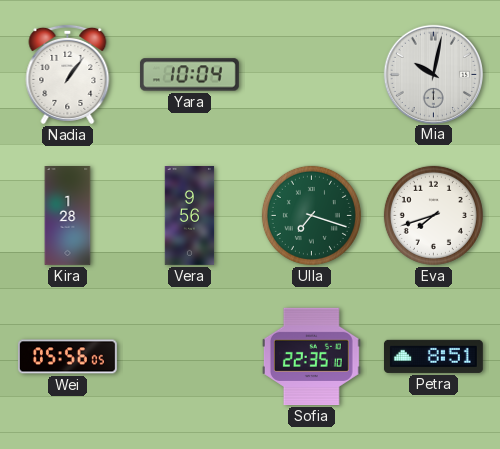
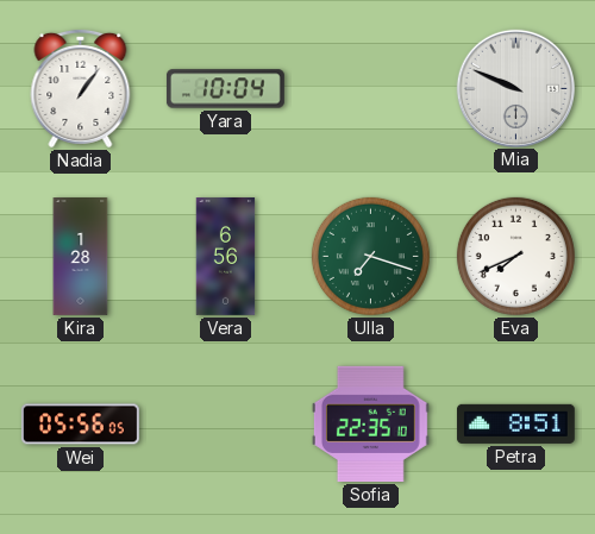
Mia: 10:02 -> 9:49
Vera: 9:56 -> 6:56
Eva: 7:42 -> 7:41
